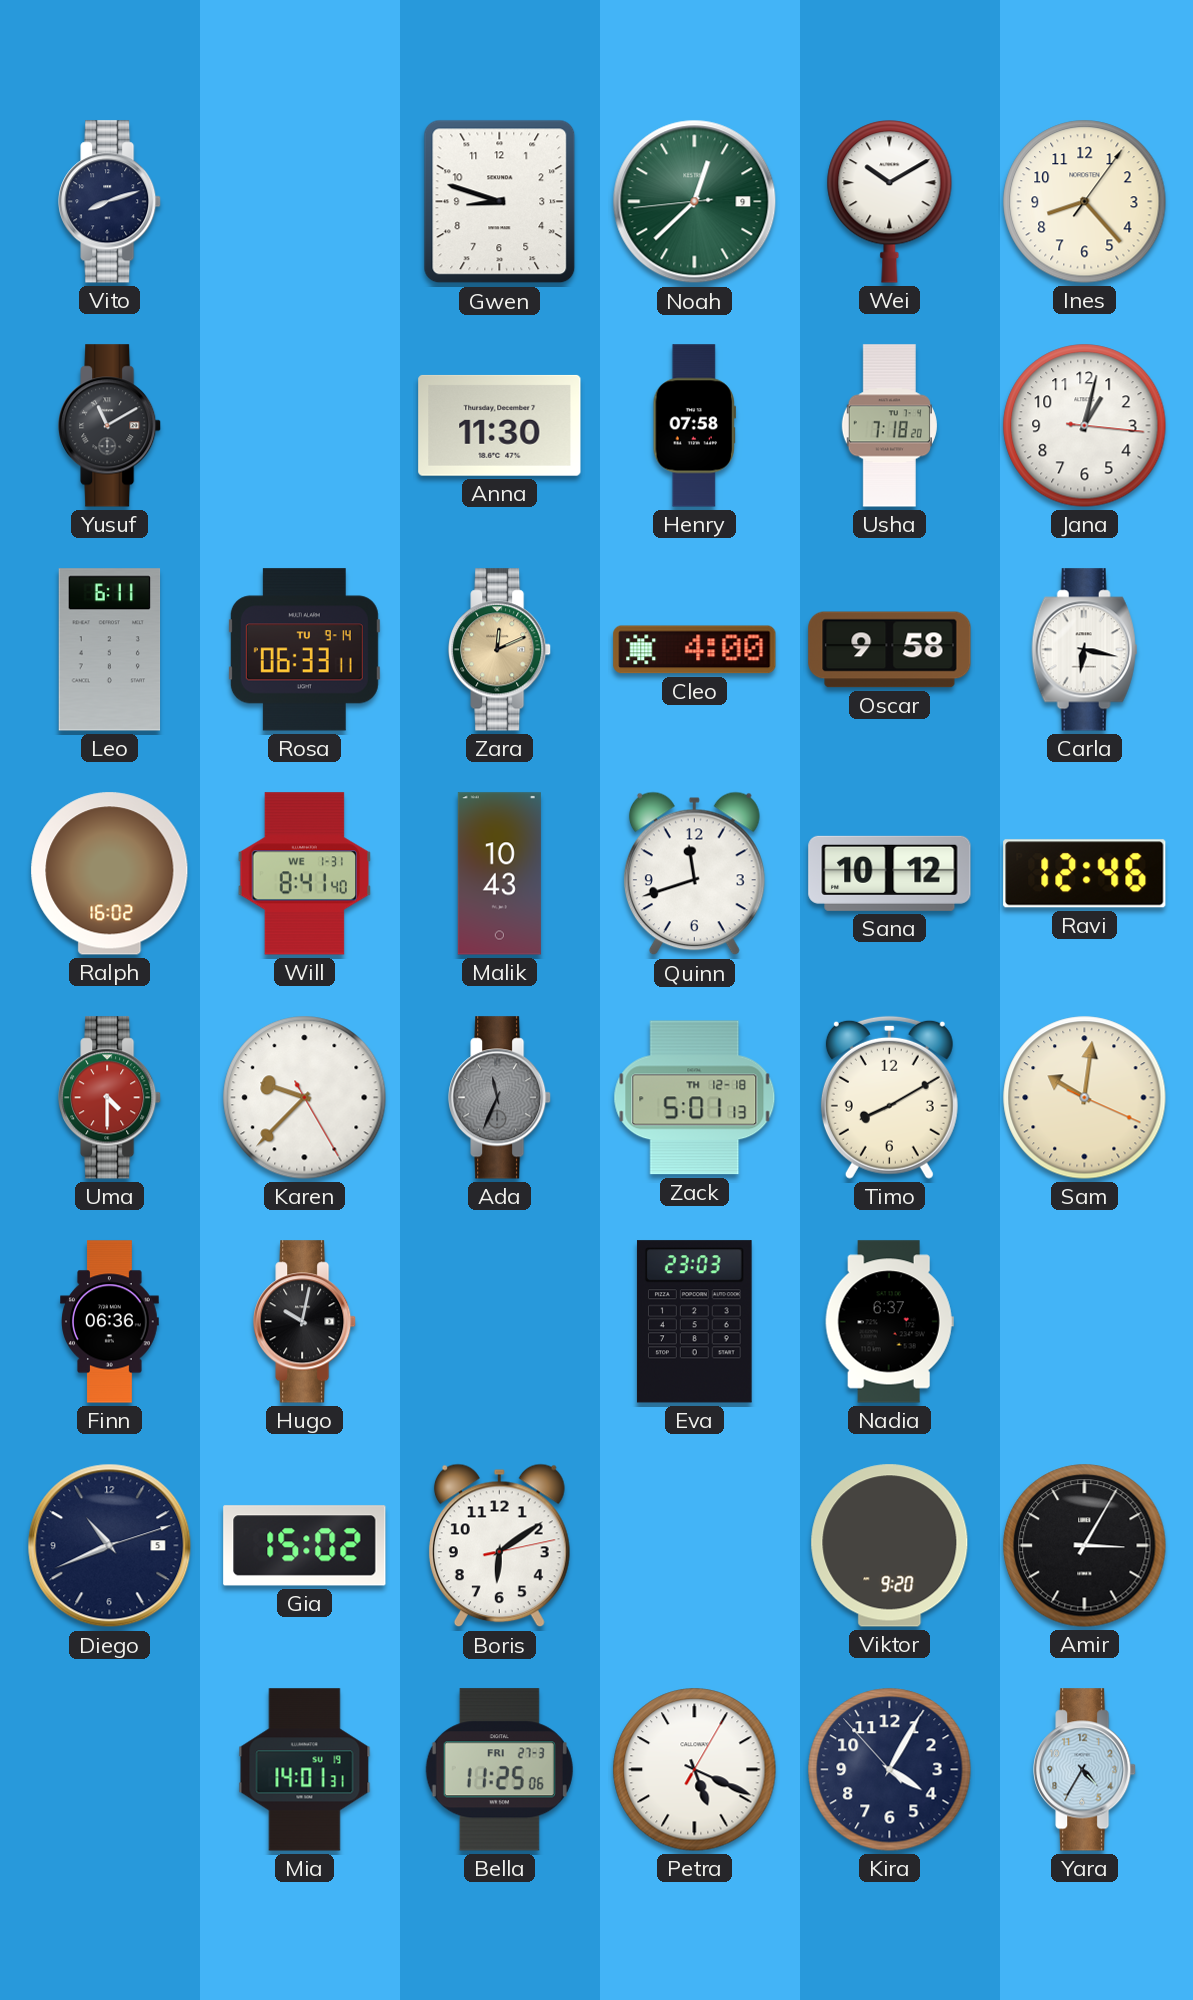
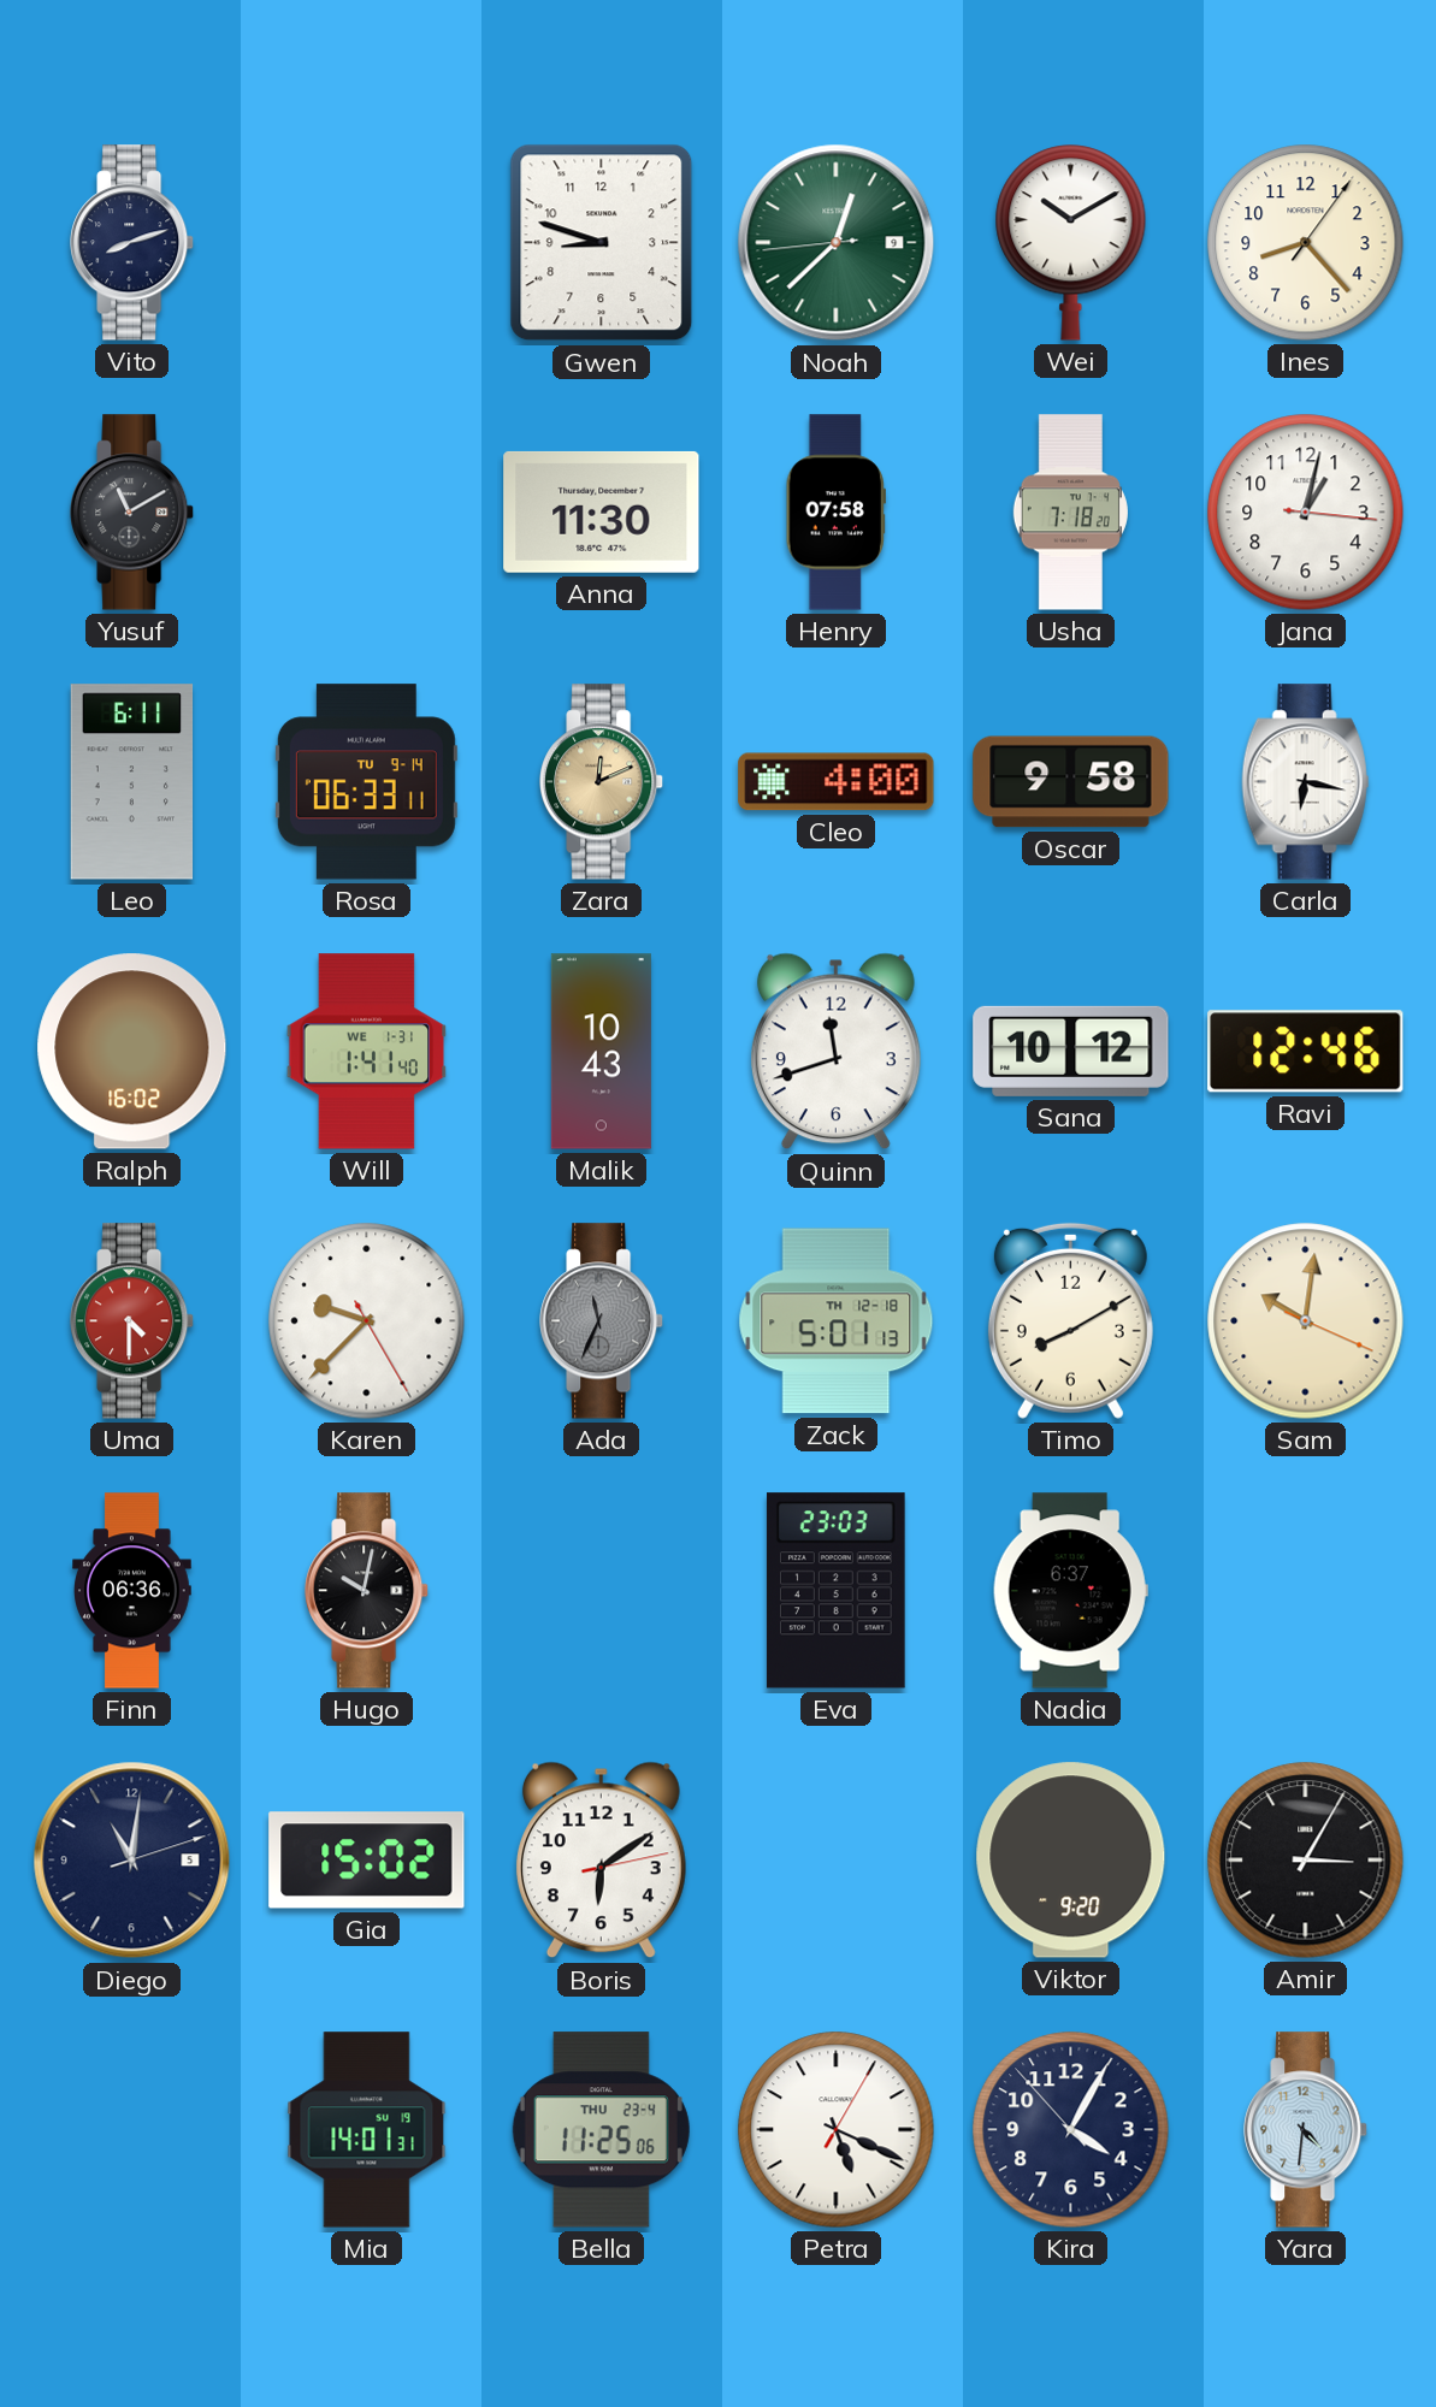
Will: 8:41 -> 1:41
Diego: 10:41 -> 11:01
Bella date: FRI 27-3 -> THU 23-4
Yara: 4:35 -> 4:31
